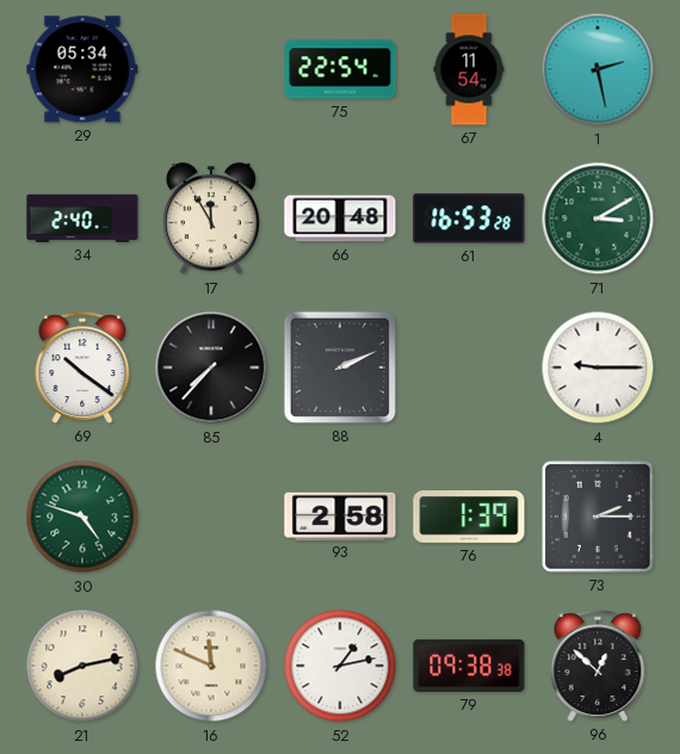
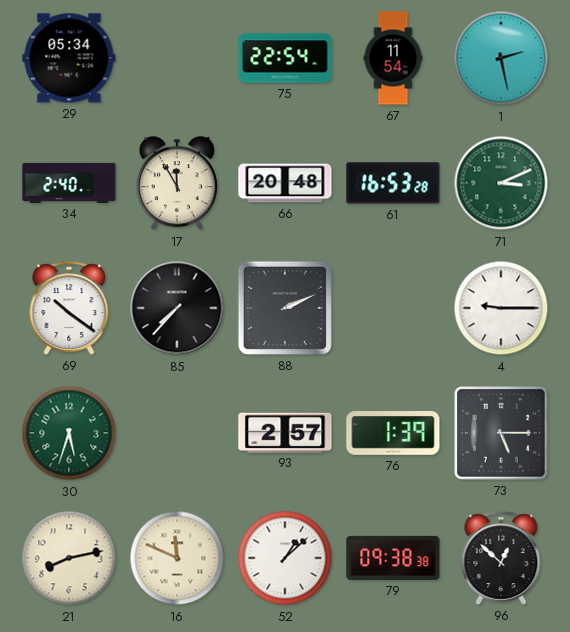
71: 3:10 -> 3:11
30: 4:48 -> 5:33
93: 2:58 -> 2:57
73: 2:15 -> 5:15
52: 1:13 -> 1:08
